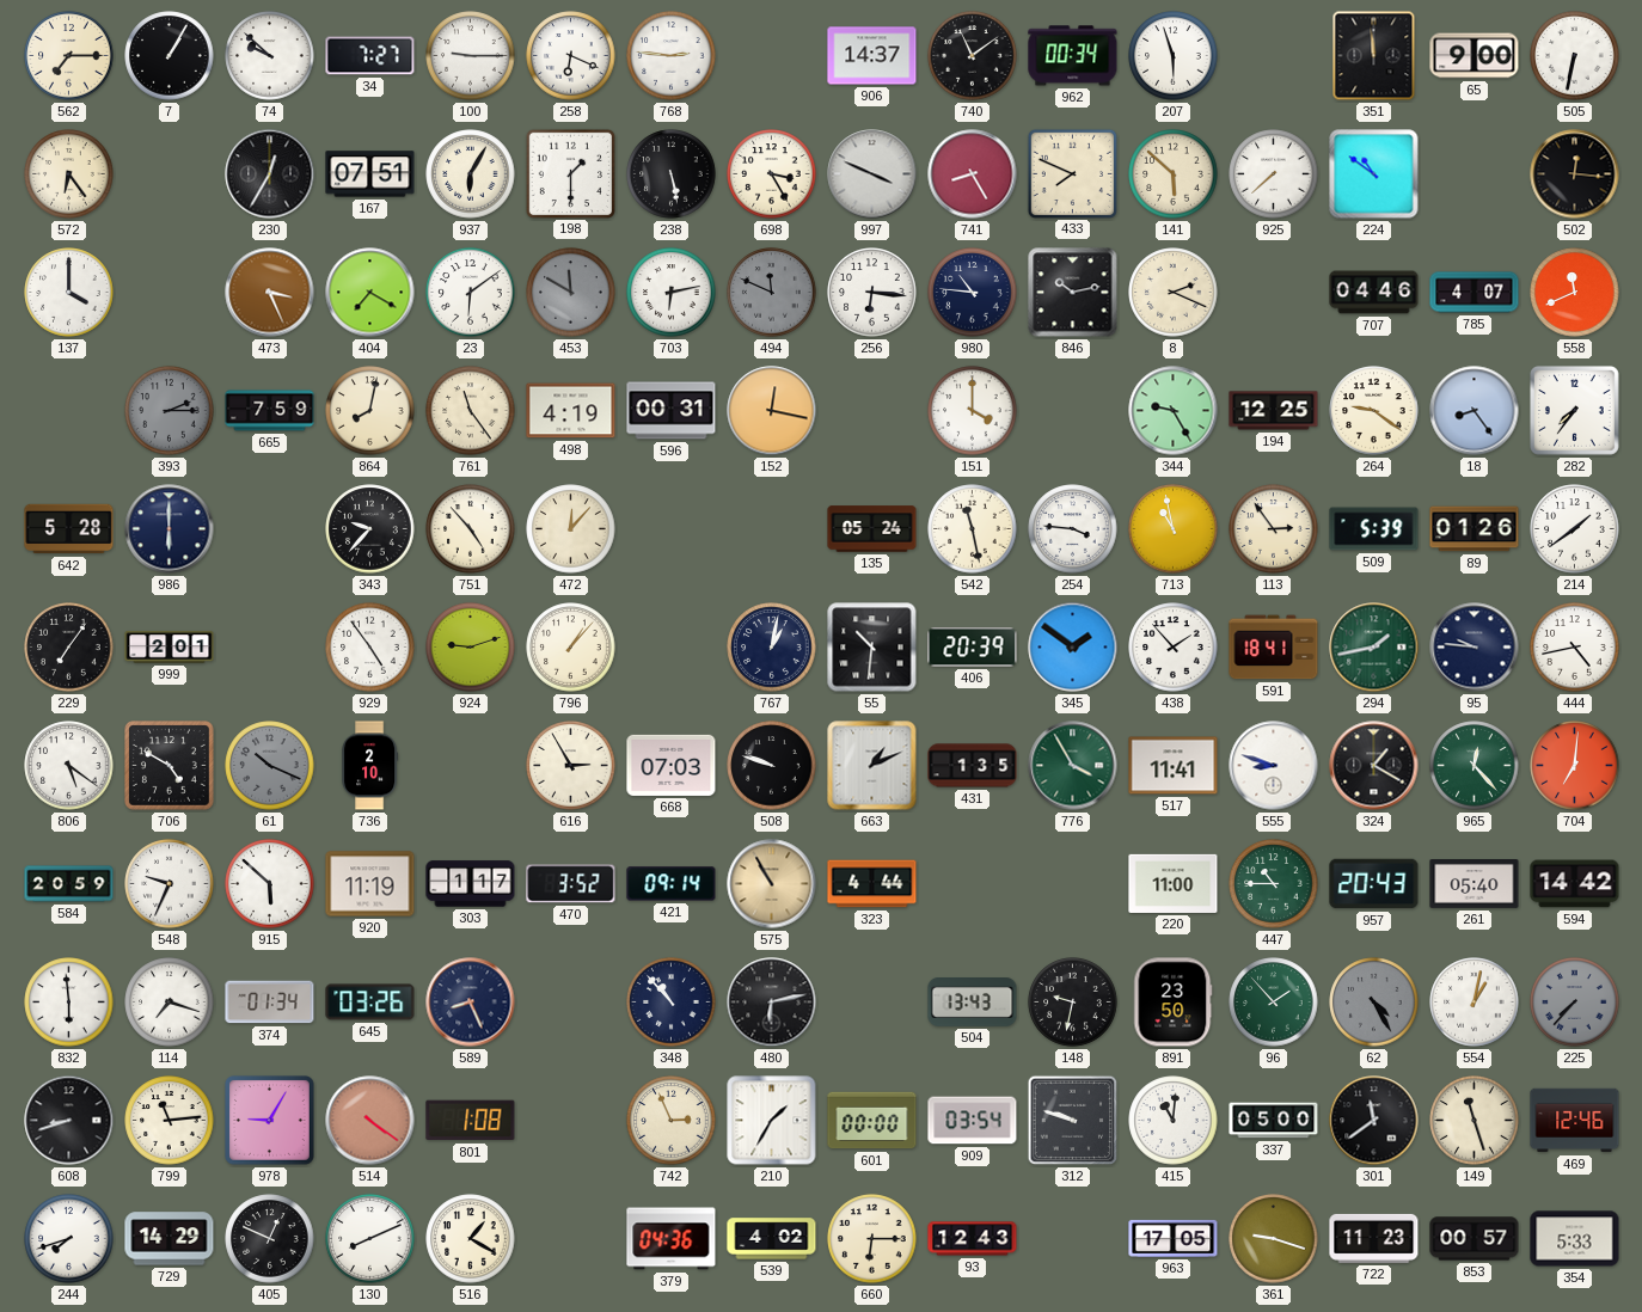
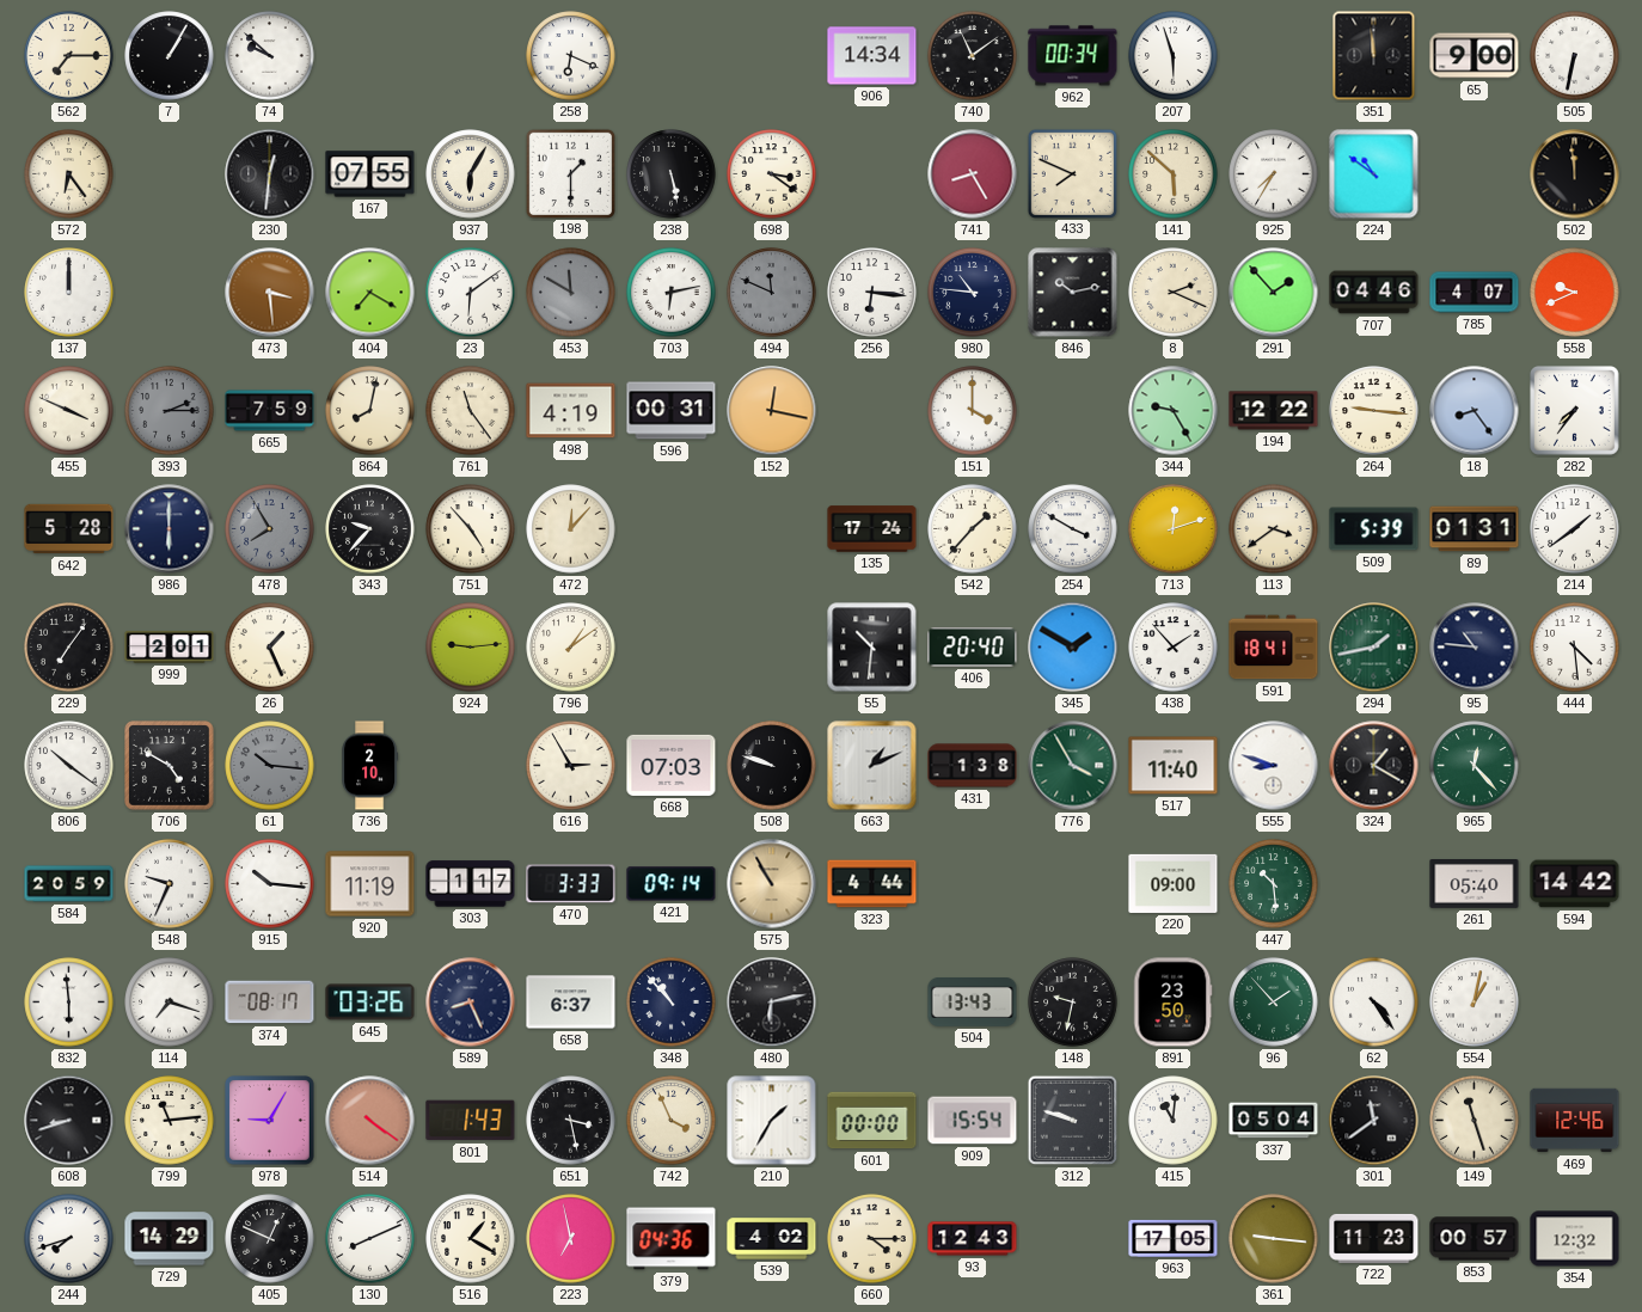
34: 7:27 -> none
100: 9:15 -> none
768: 2:46 -> none
906: 14:37 -> 14:34
230: 12:35 -> 12:31
167: 07:51 -> 07:55
698: 3:25 -> 3:21
997: 3:49 -> none
925: 7:38 -> 7:35
502: 12:16 -> 11:59
137: 4:00 -> 12:00
473: 3:26 -> 3:29
291: none -> 1:53
558: 11:41 -> 9:41
455: none -> 3:49
194: 12:25 -> 12:22
264: 9:21 -> 9:16
478: none -> 7:55
135: 05:24 -> 17:24
542: 11:28 -> 1:37
254: 3:46 -> 3:50
713: 10:58 -> 12:12
113: 2:54 -> 3:39
89: 01:26 -> 01:31
26: none -> 1:26
929: 4:54 -> none
924: 9:12 -> 9:14
796: 1:07 -> 1:09
767: 1:02 -> none
406: 20:39 -> 20:40
345: 1:51 -> 1:50
95: 9:46 -> 10:46
444: 4:43 -> 4:29
806: 5:21 -> 10:21
61: 10:19 -> 10:16
431: 1:35 -> 1:38
517: 11:41 -> 11:40
704: 7:01 -> none
915: 5:52 -> 10:16
470: 3:52 -> 3:33
220: 11:00 -> 09:00
447: 10:45 -> 10:29
957: 20:43 -> none
374: 01:34 -> 08:17
658: none -> 6:37
62: 4:25 -> 4:24
62 dial: grey -> white
225: 7:37 -> none
801: 1:08 -> 1:43
651: none -> 3:28
742: 2:56 -> 3:56
909: 03:54 -> 15:54
337: 05:00 -> 05:04
223: none -> 6:58
660: 6:15 -> 4:15
361: 9:18 -> 9:16
354: 5:33 -> 12:32
